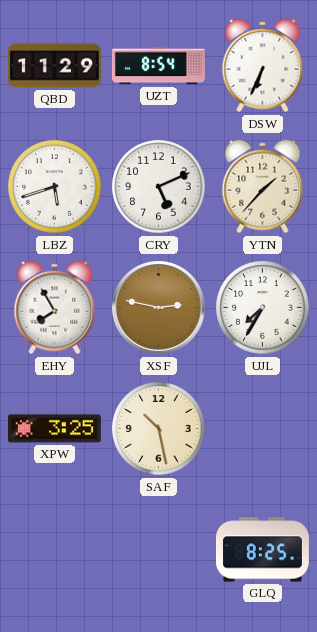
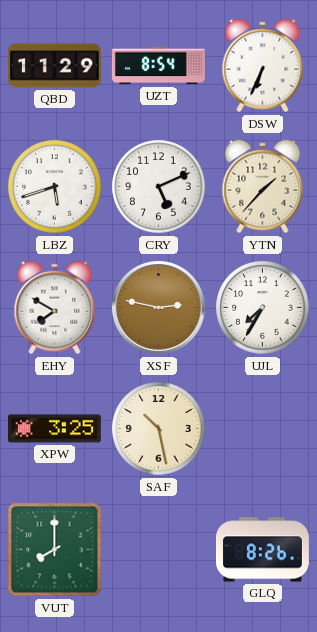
EHY: 7:55 -> 7:50
VUT: none -> 8:00
GLQ: 8:25 -> 8:26
